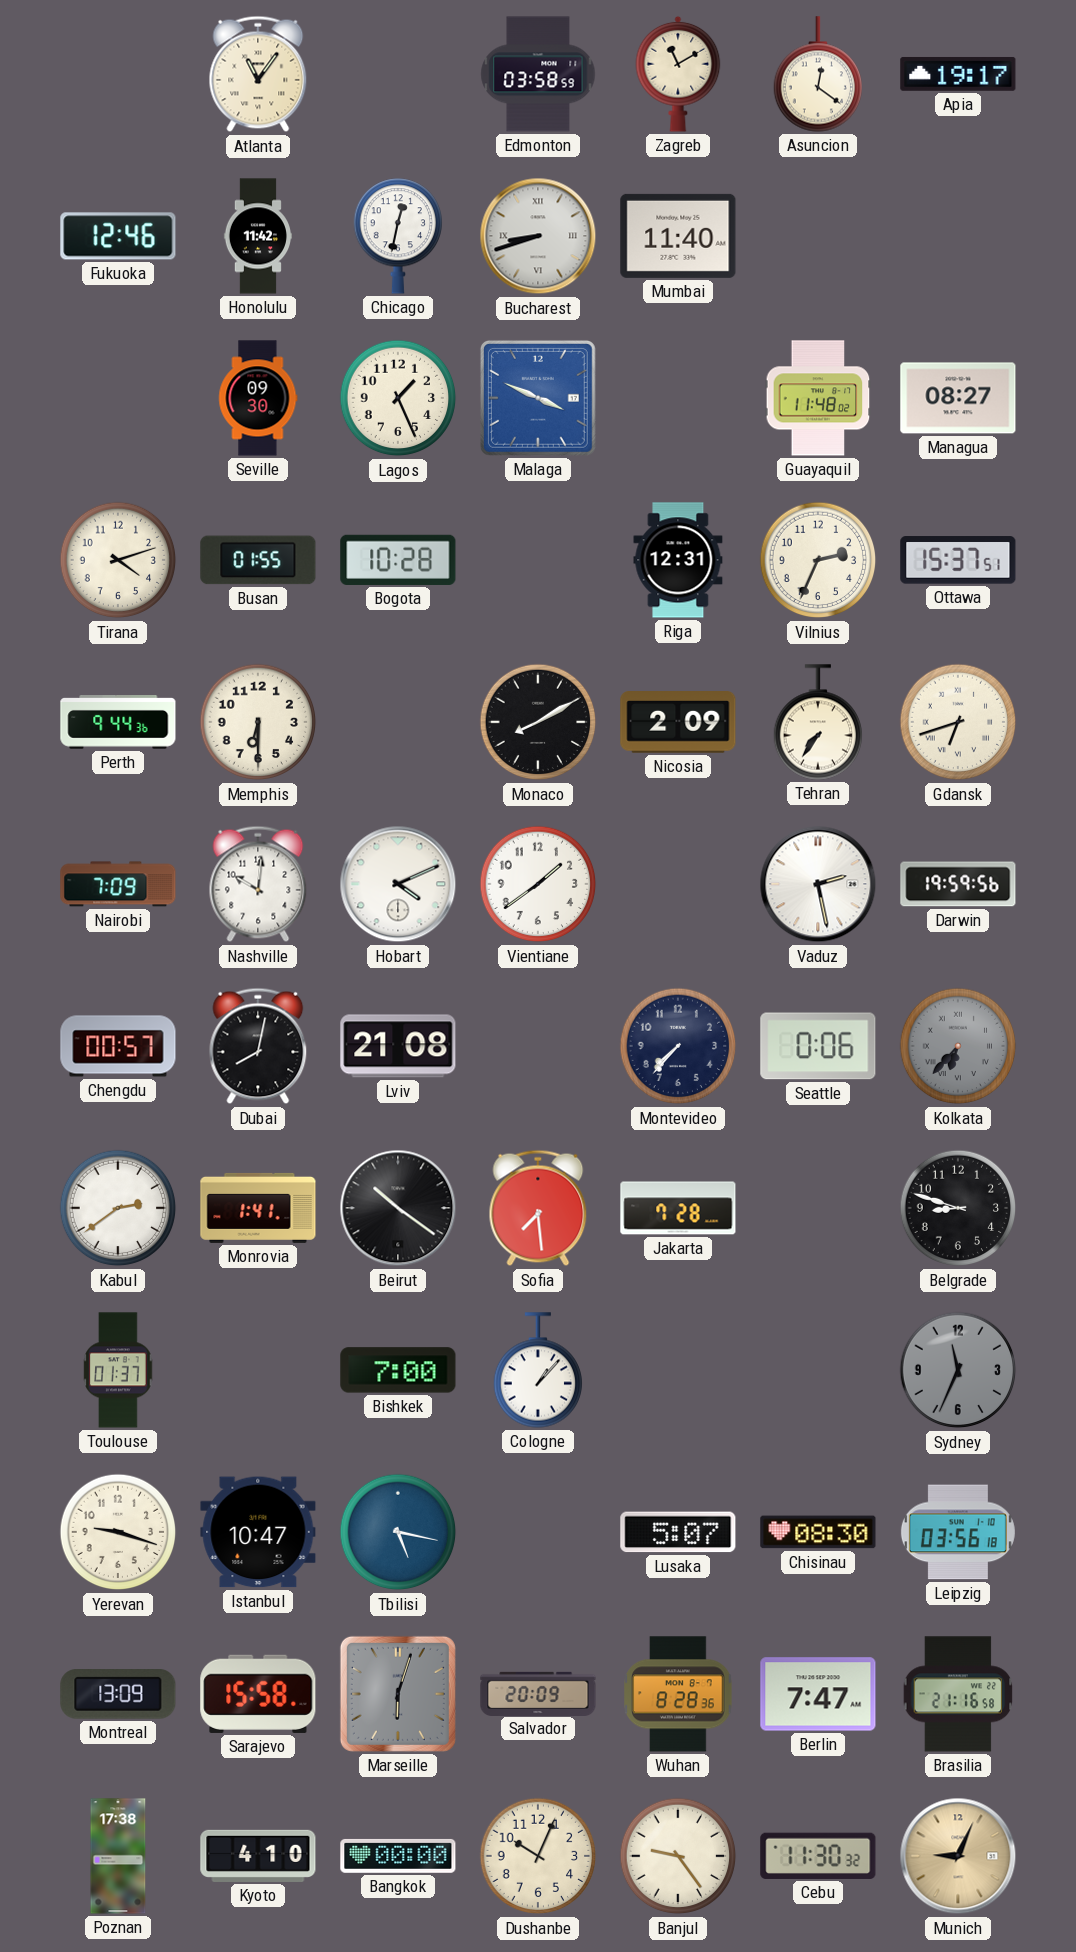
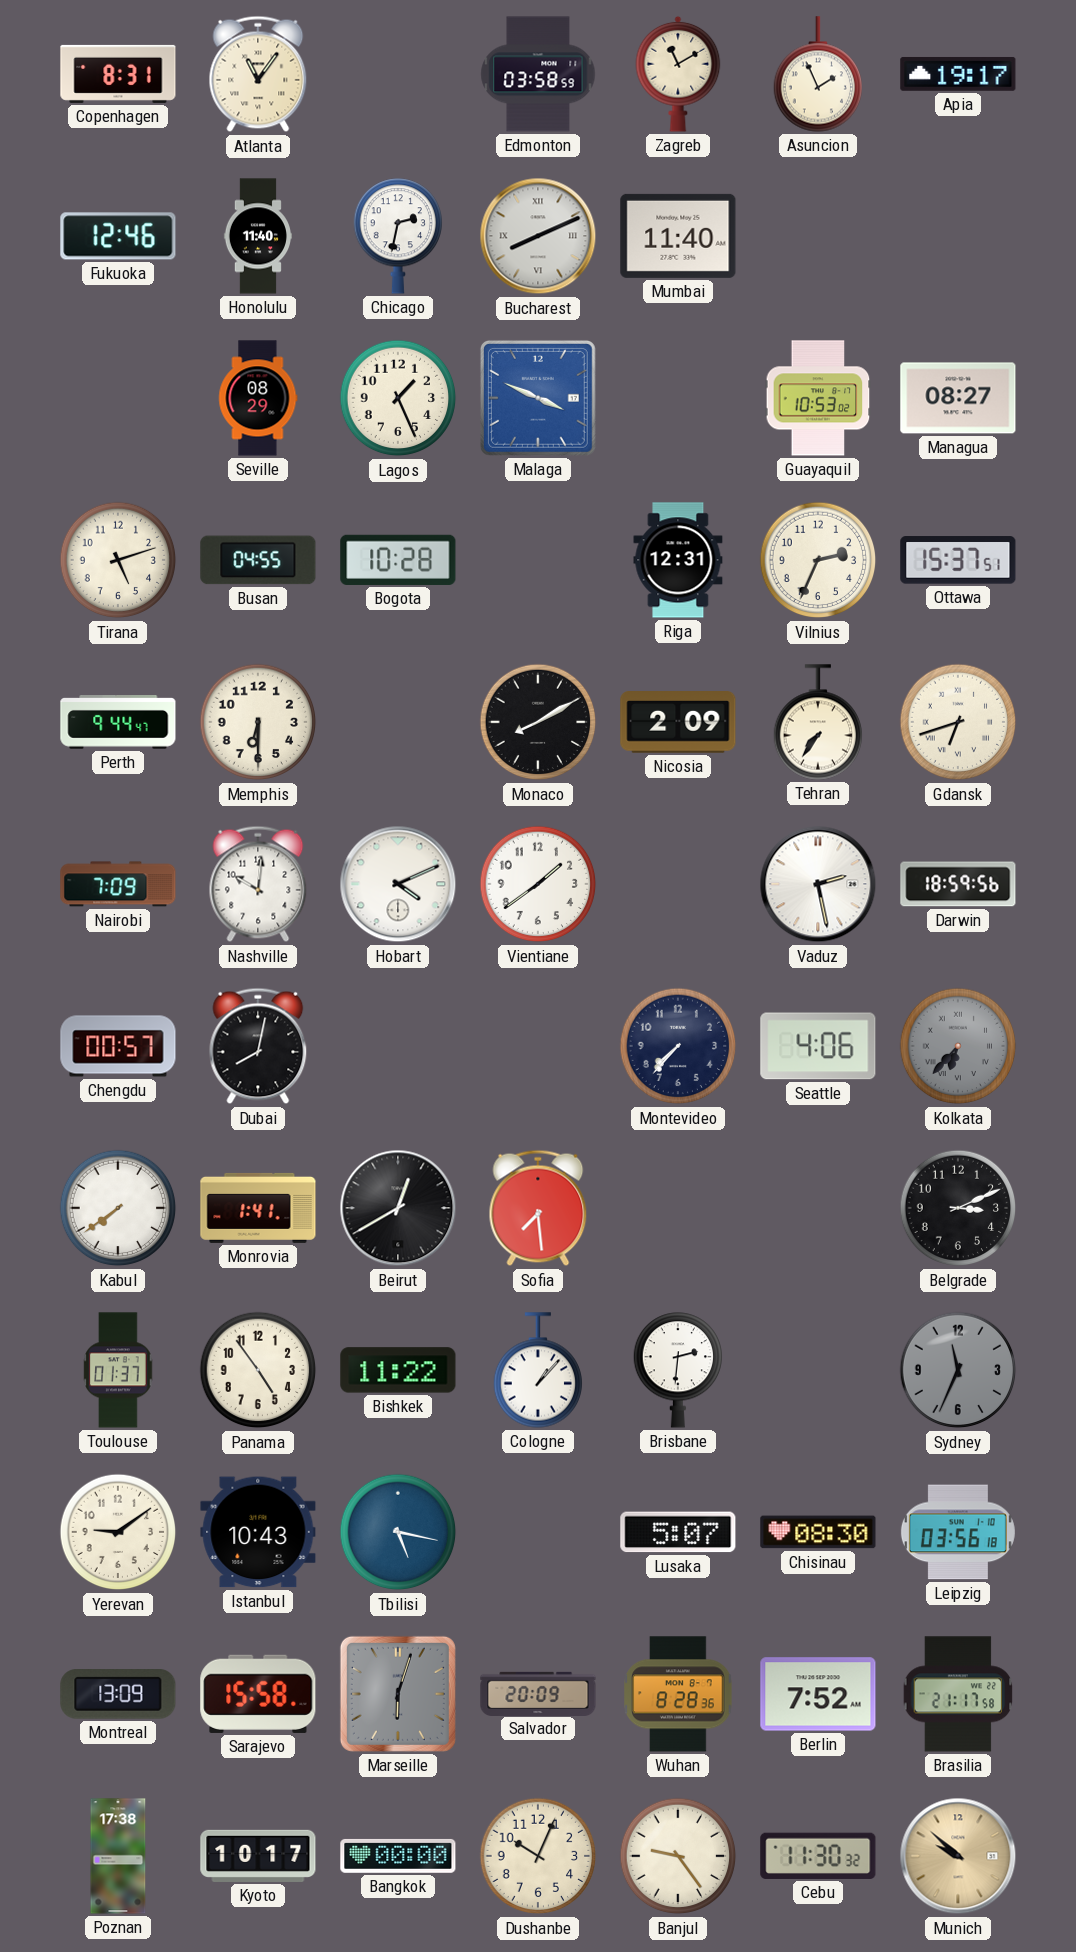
Copenhagen: none -> 8:31
Asuncion: 12:21 -> 1:56
Honolulu: 11:42 -> 11:40
Chicago: 12:32 -> 2:32
Bucharest: 8:42 -> 8:11
Seville: 09:30 -> 08:29
Guayaquil: 11:48 -> 10:53
Tirana: 4:12 -> 5:12
Busan: 01:55 -> 04:55
Perth: 9:44:36 -> 9:44:47
Darwin: 19:59 -> 18:59
Lviv: 21:08 -> none
Seattle: 0:06 -> 4:06
Kabul: 2:39 -> 7:39
Beirut: 10:21 -> 12:40
Jakarta: 7:28 -> none
Belgrade: 8:48 -> 3:11
Panama: none -> 4:54
Bishkek: 7:00 -> 11:22
Brisbane: none -> 2:31
Yerevan: 9:18 -> 9:09
Istanbul: 10:47 -> 10:43
Berlin: 7:47 -> 7:52
Brasilia: 21:16 -> 21:17
Kyoto: 4:10 -> 10:17
Munich: 9:04 -> 9:52
